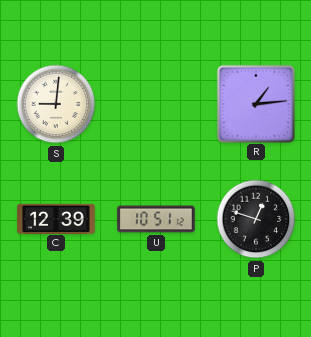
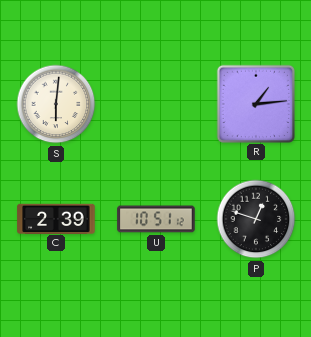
S: 9:01 -> 6:01
C: 12:39 -> 2:39
